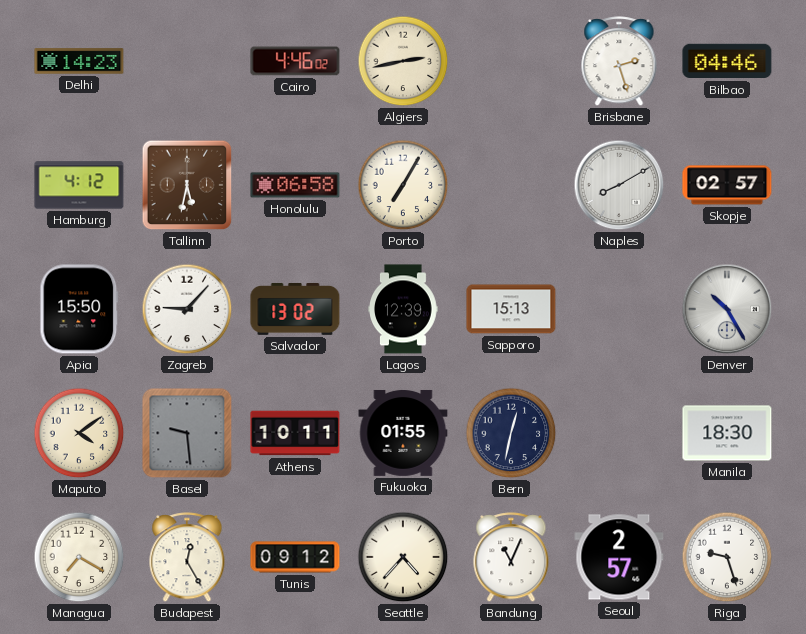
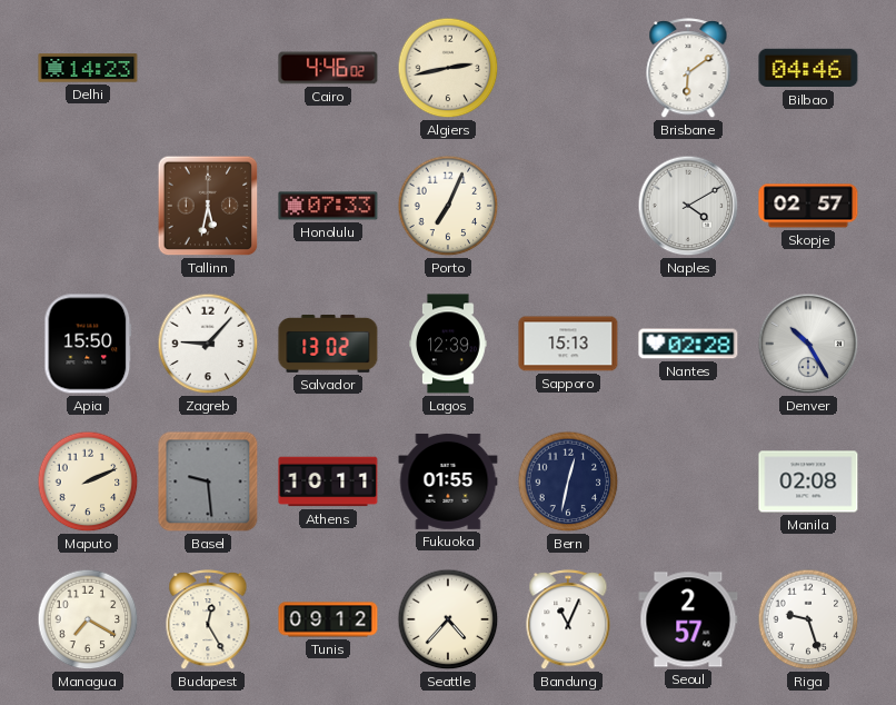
Brisbane: 2:27 -> 6:09
Hamburg: 4:12 -> none
Honolulu: 06:58 -> 07:33
Porto: 7:05 -> 7:04
Naples: 8:10 -> 4:10
Nantes: none -> 02:28
Maputo: 4:09 -> 2:11
Manila: 18:30 -> 02:08
